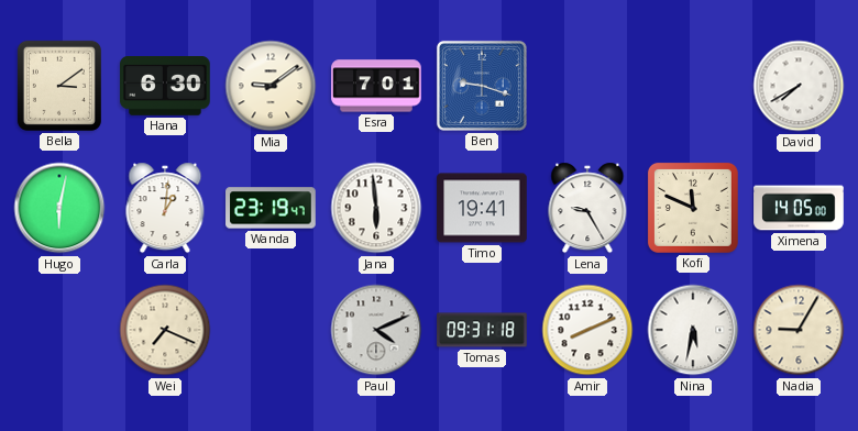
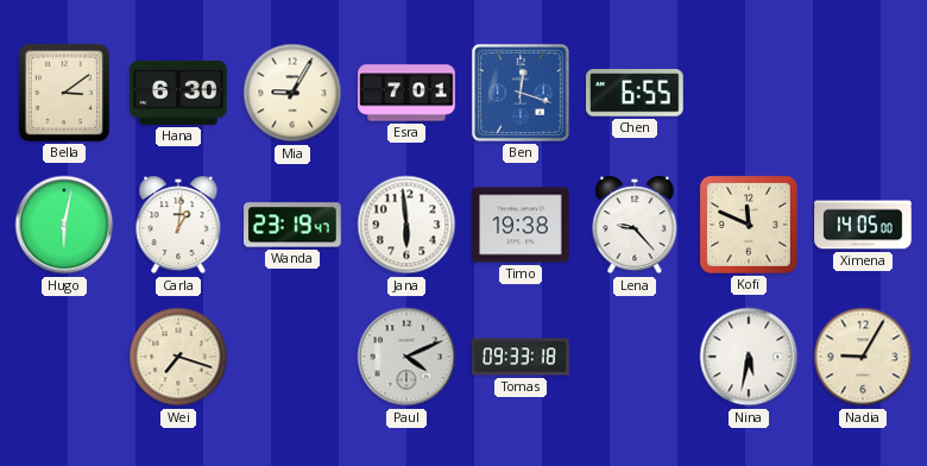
Mia: 9:09 -> 9:05
Ben: 9:18 -> 12:18
Chen: none -> 6:55
David: 7:40 -> none
Timo: 19:41 -> 19:38
Lena: 9:25 -> 9:23
Wei: 7:19 -> 7:18
Tomas: 09:31 -> 09:33
Amir: 8:11 -> none
